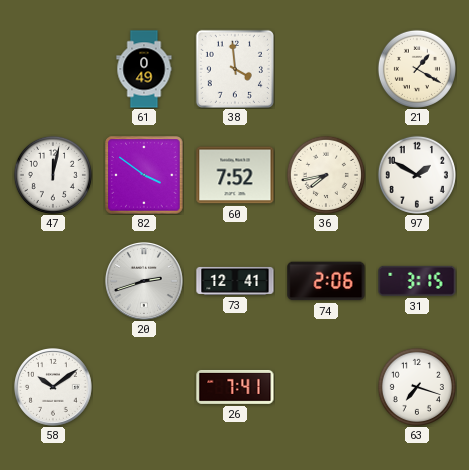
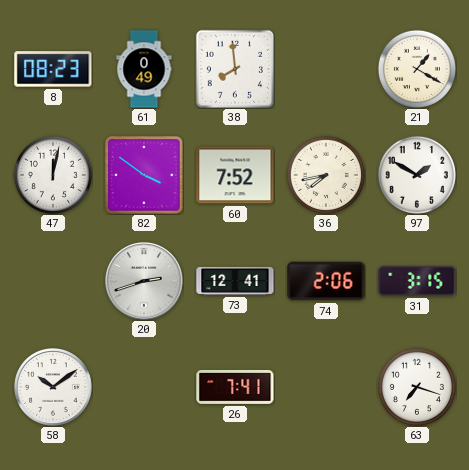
8: none -> 08:23
38: 3:59 -> 7:59
